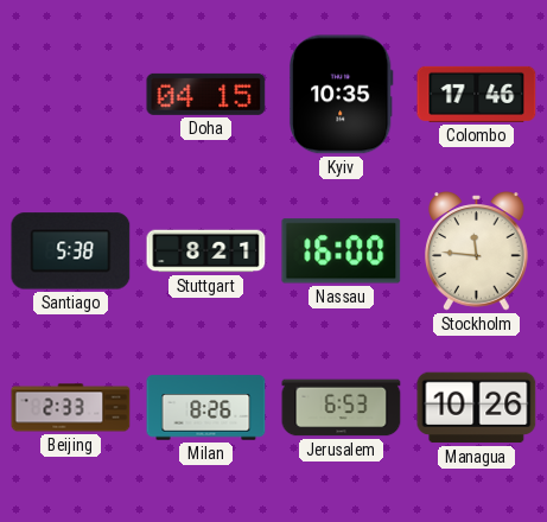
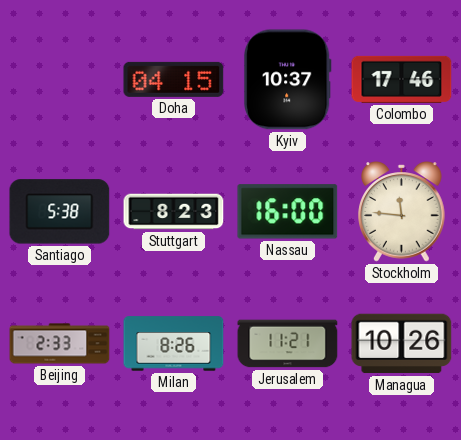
Kyiv: 10:35 -> 10:37
Stuttgart: 8:21 -> 8:23
Jerusalem: 6:53 -> 11:21
